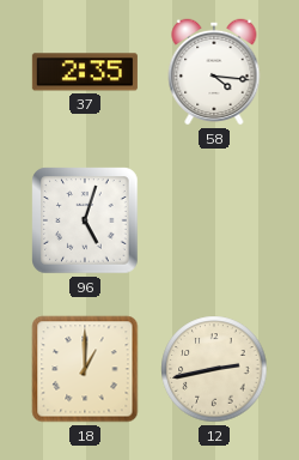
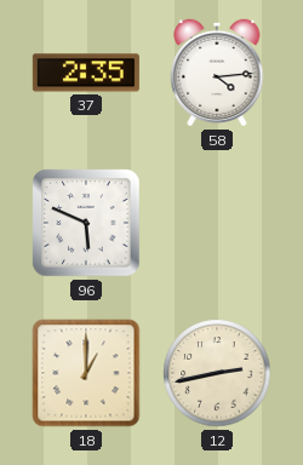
58: 4:16 -> 4:14
96: 5:03 -> 5:49
